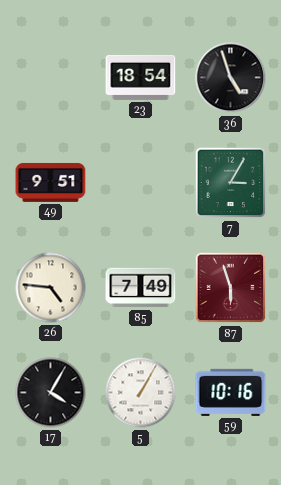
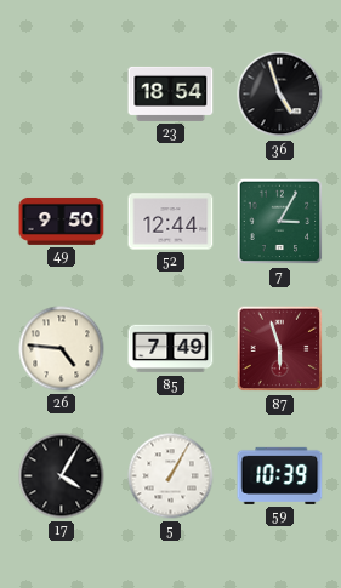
49: 9:51 -> 9:50
52: none -> 12:44
59: 10:16 -> 10:39
